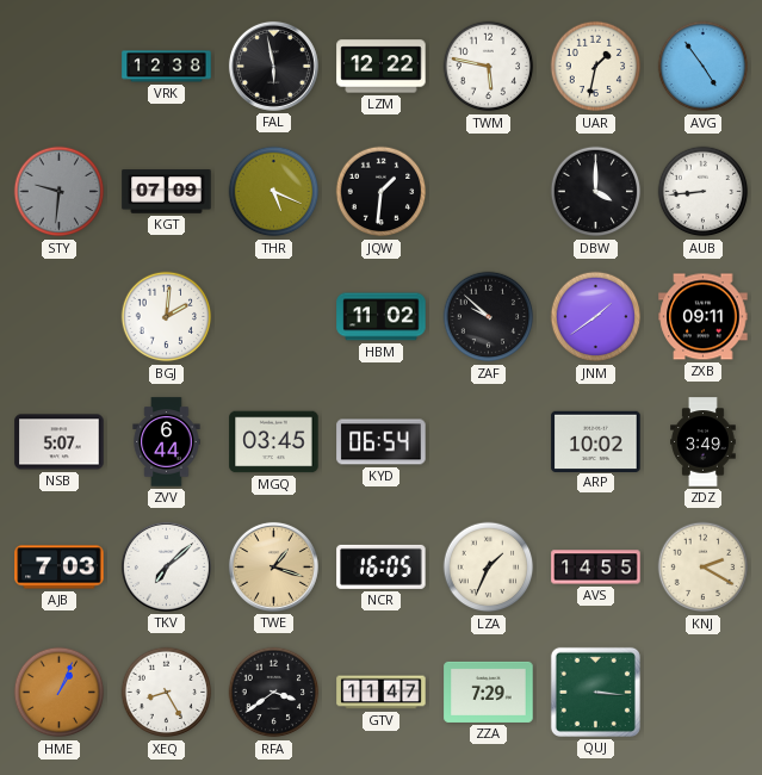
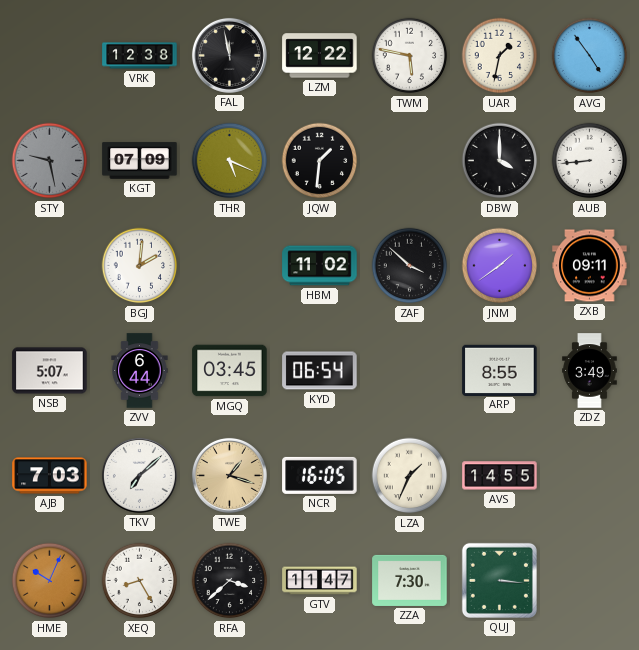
FAL: 5:58 -> 11:58
STY: 9:31 -> 9:28
ZAF: 9:52 -> 3:52
ARP: 10:02 -> 8:55
KNJ: 2:20 -> none
HME: 1:04 -> 10:04
RFA: 3:39 -> 3:38
ZZA: 7:29 -> 7:30
